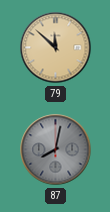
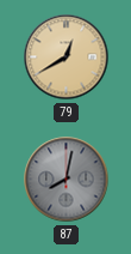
79: 11:52 -> 12:40
